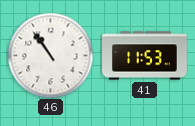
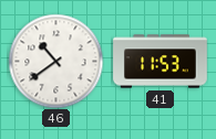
46: 10:54 -> 10:39
